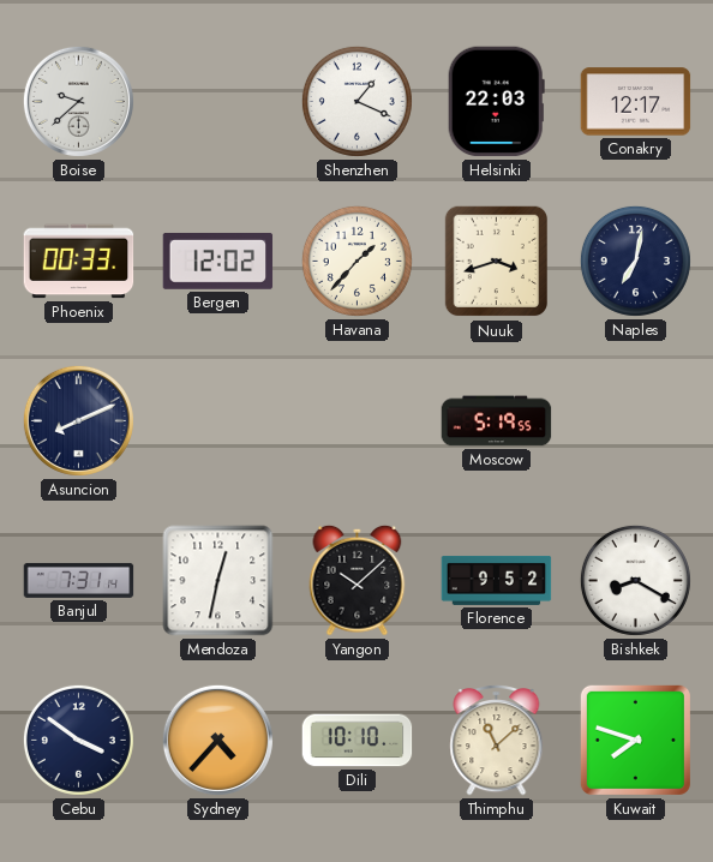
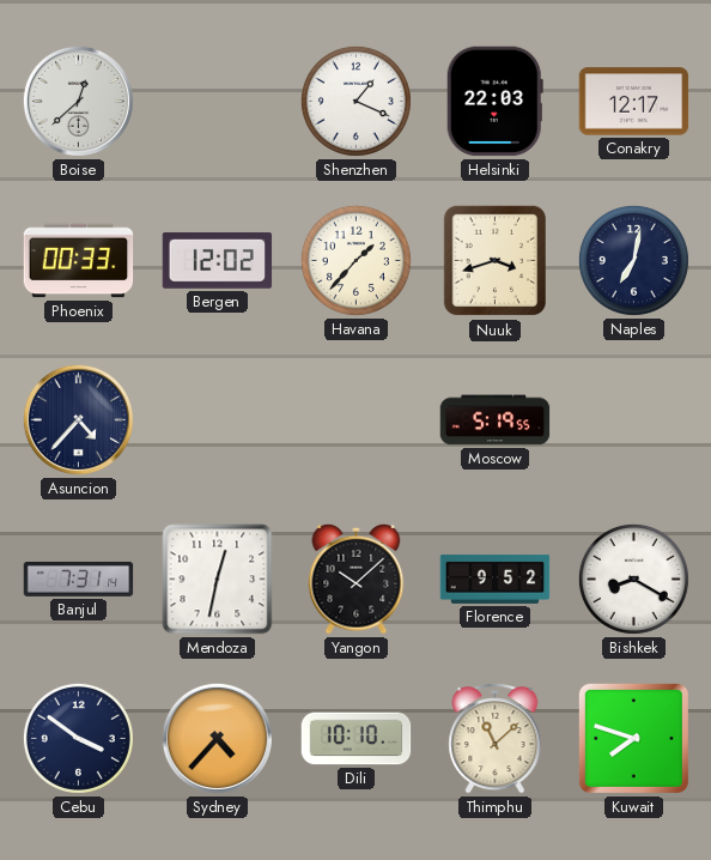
Boise: 9:38 -> 12:38
Asuncion: 8:11 -> 4:37
